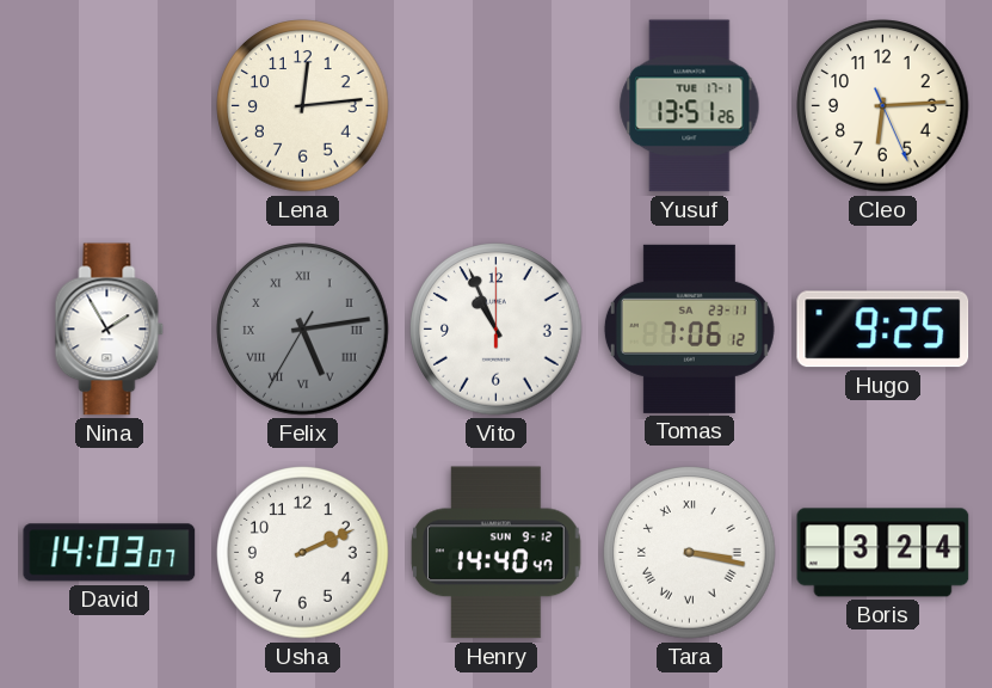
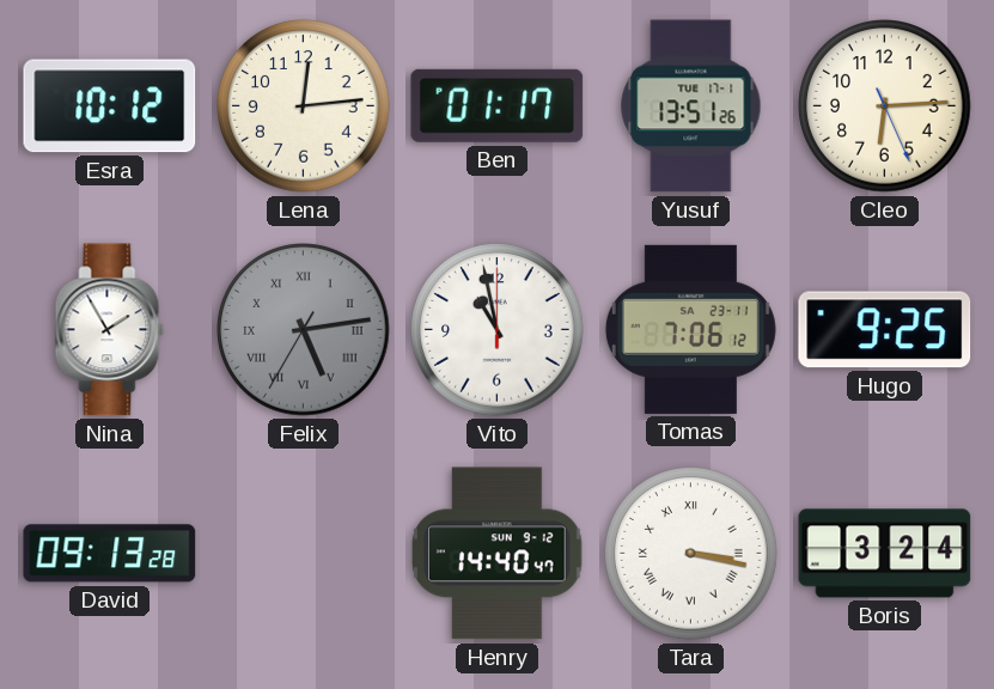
Esra: none -> 10:12
Ben: none -> 01:17
Vito: 10:56 -> 10:58
David: 14:03 -> 09:13
Usha: 2:11 -> none
